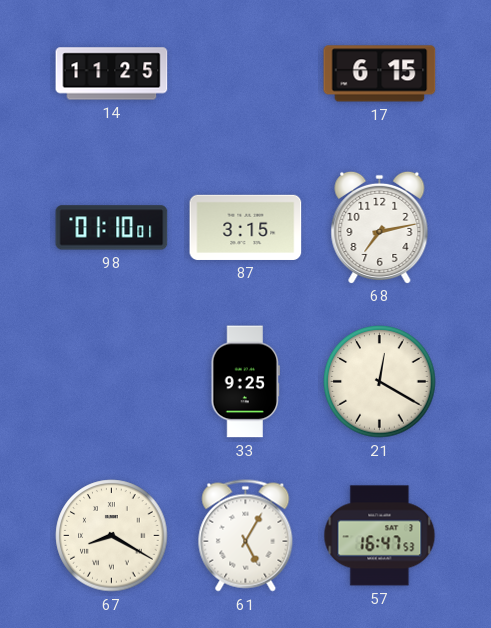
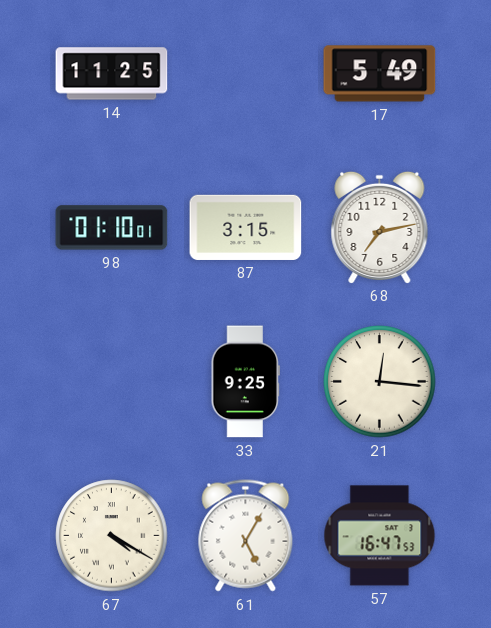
17: 6:15 -> 5:49
21: 12:20 -> 12:16
67: 8:20 -> 4:20
